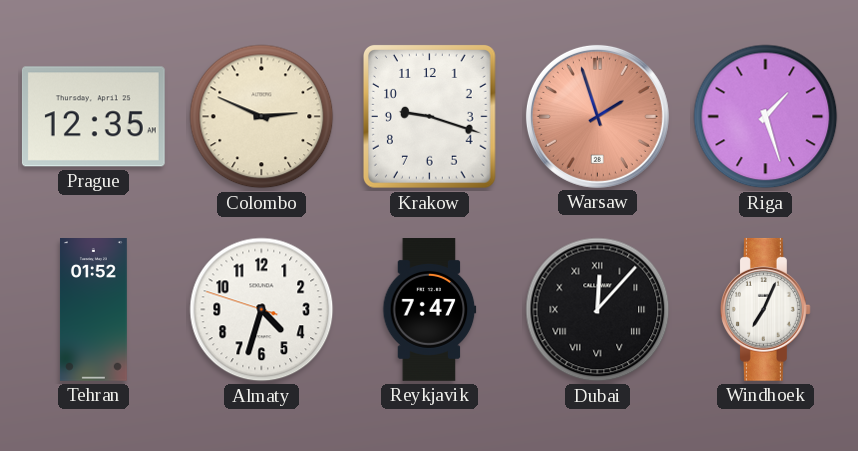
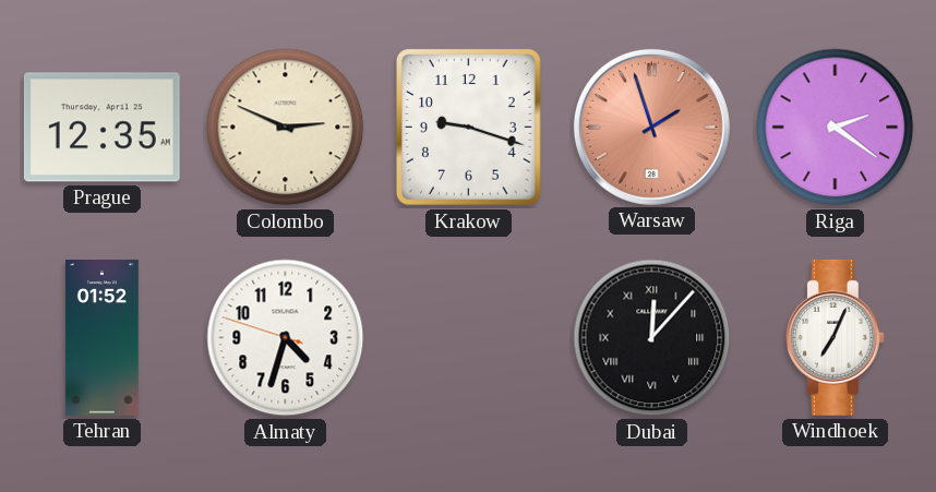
Riga: 1:27 -> 2:21
Reykjavik: 7:47 -> none
